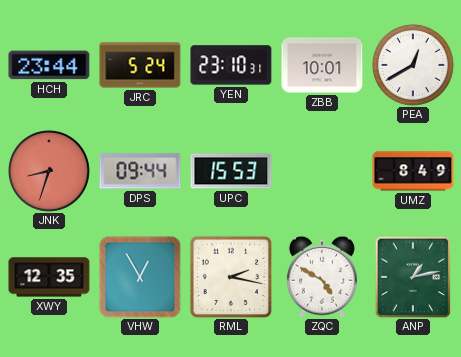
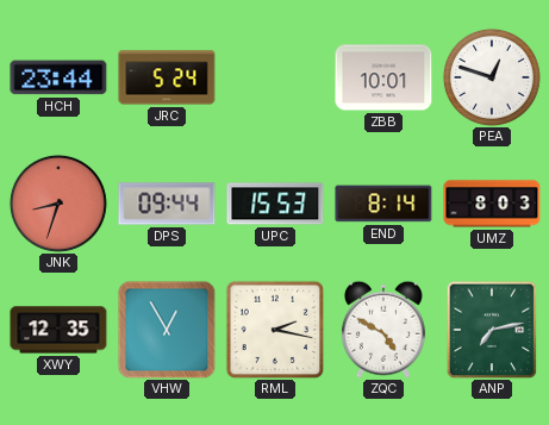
YEN: 23:10 -> none
PEA: 12:40 -> 12:48
END: none -> 8:14
UMZ: 8:49 -> 8:03
ANP: 1:13 -> 7:13
